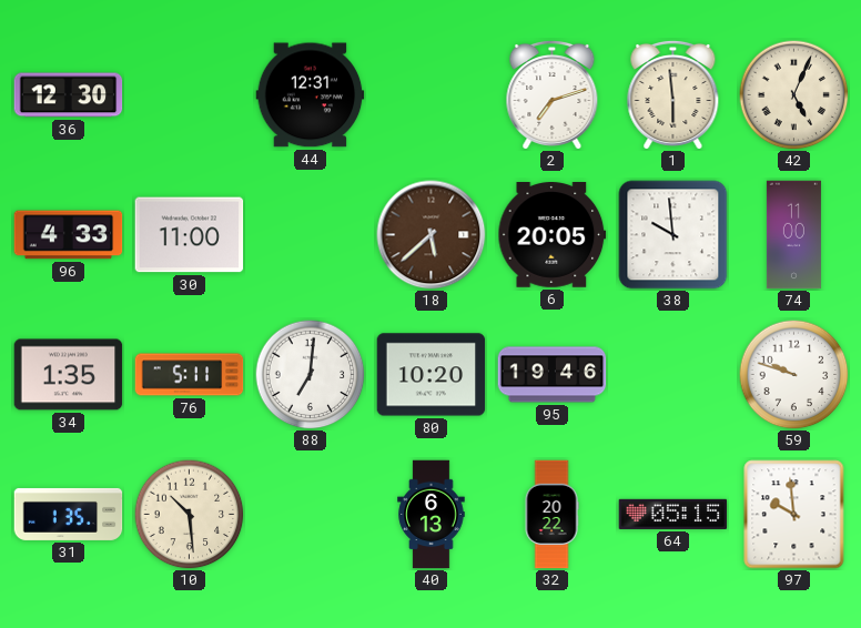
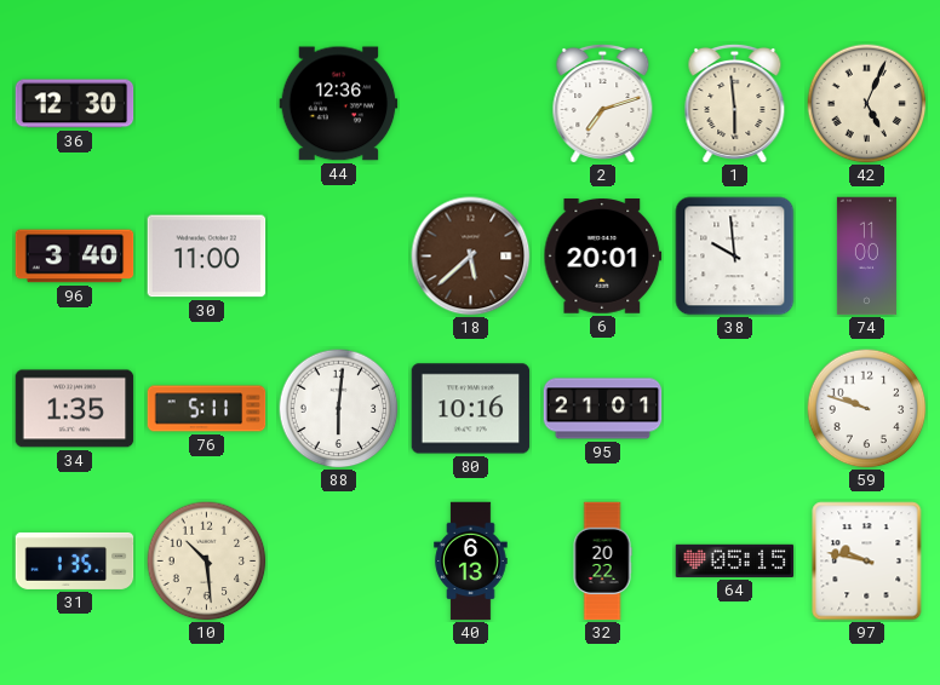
44: 12:31 -> 12:36
96: 4:33 -> 3:40
6: 20:05 -> 20:01
88: 7:01 -> 6:01
80: 10:20 -> 10:16
95: 19:46 -> 21:01
97: 9:59 -> 9:47
